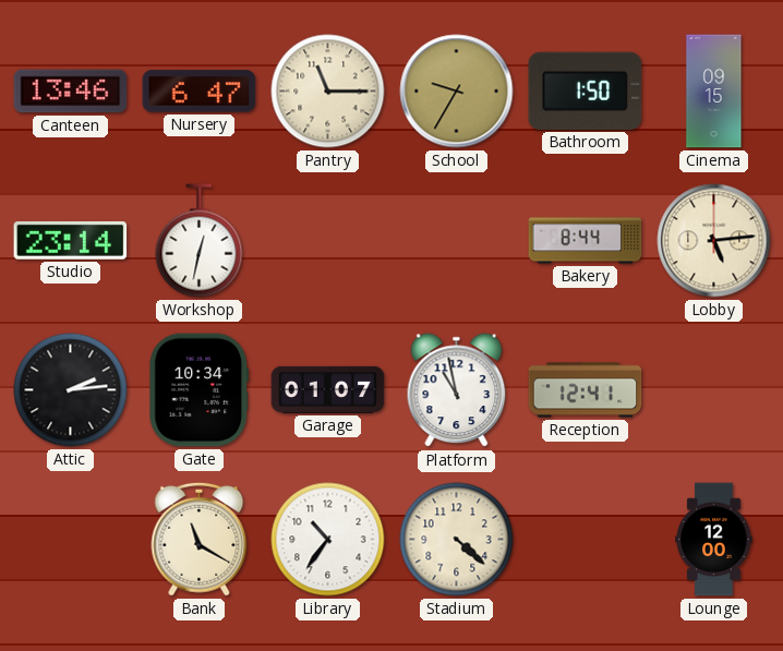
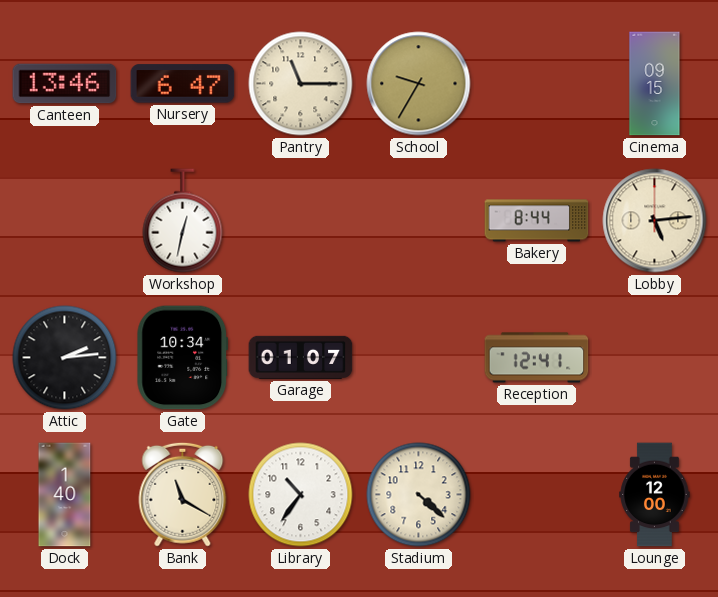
Bathroom: 1:50 -> none
Studio: 23:14 -> none
Platform: 10:58 -> none
Dock: none -> 1:40
